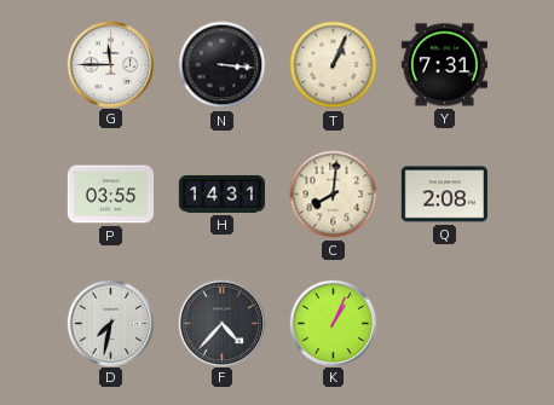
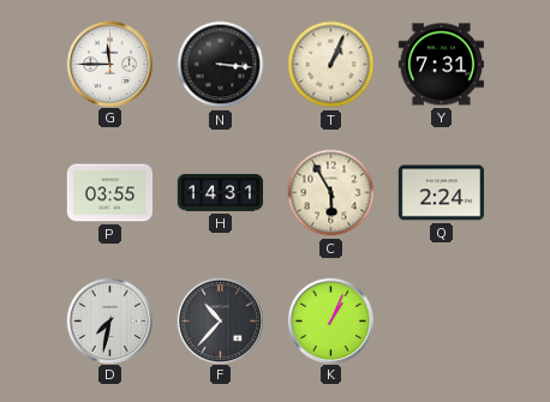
C: 8:01 -> 5:55
Q: 2:08 -> 2:24
F: 4:37 -> 10:37
